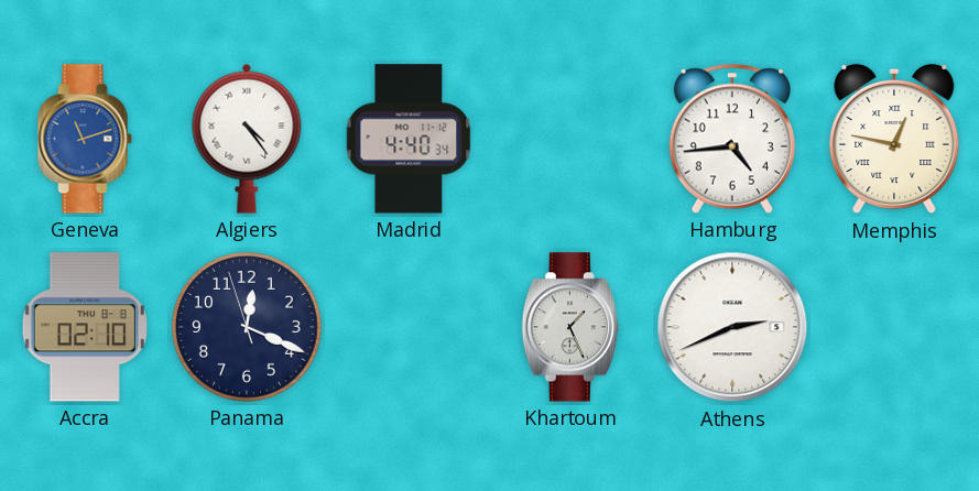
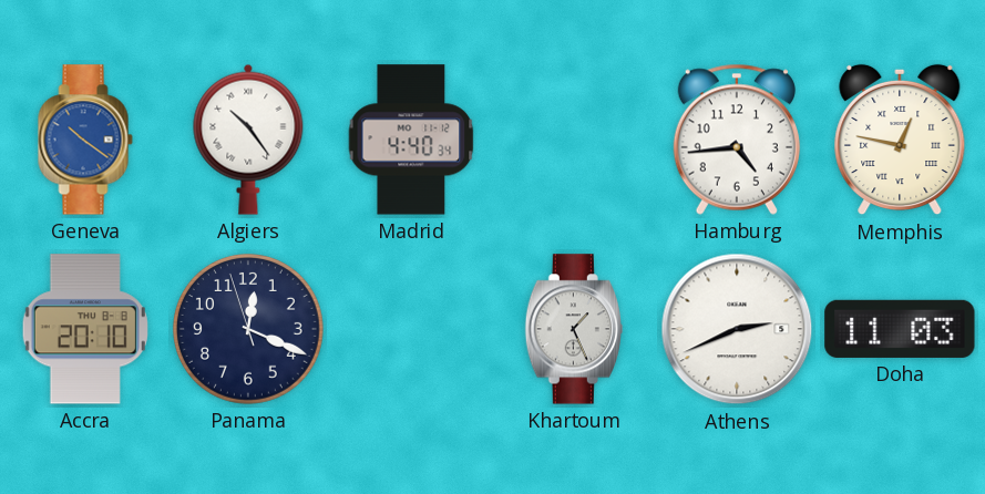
Geneva: 11:12 -> 10:21
Algiers: 4:24 -> 10:24
Accra: 02:10 -> 20:10
Doha: none -> 11:03
